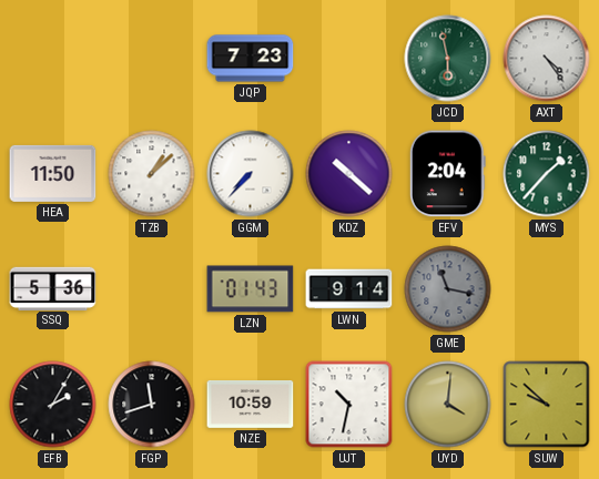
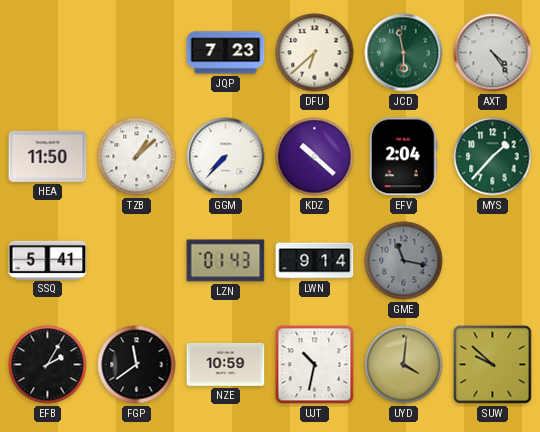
DFU: none -> 6:38
SSQ: 5:36 -> 5:41
FGP: 11:42 -> 11:39
